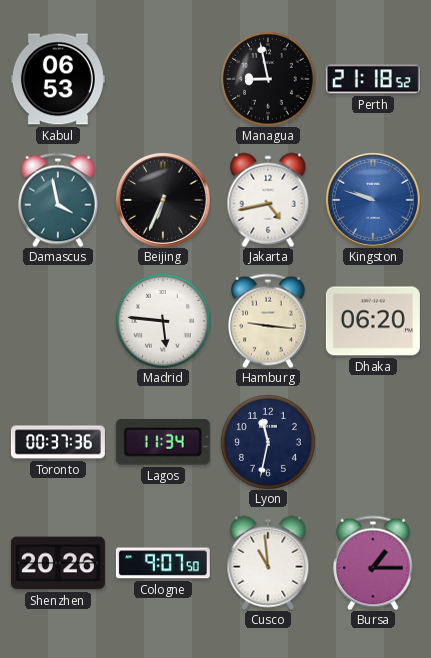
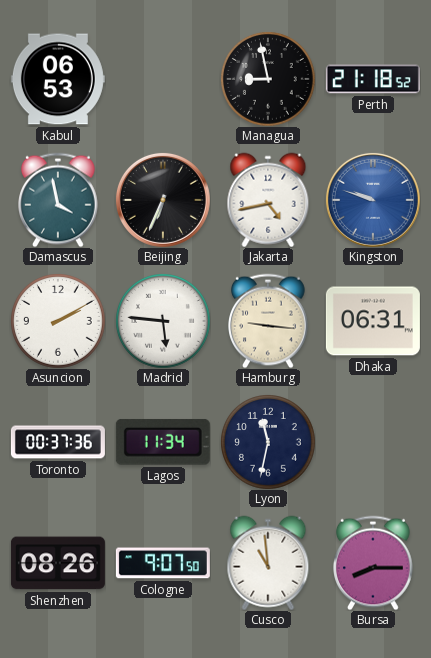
Asuncion: none -> 2:10
Dhaka: 06:20 -> 06:31
Shenzhen: 20:26 -> 08:26
Bursa: 1:15 -> 8:15
